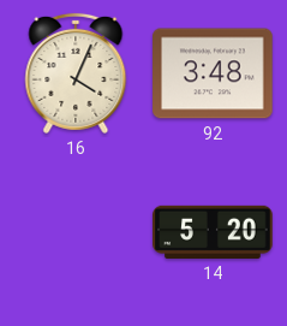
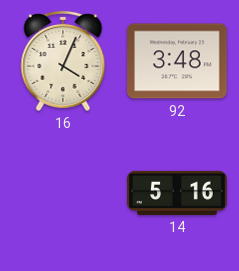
14: 5:20 -> 5:16
